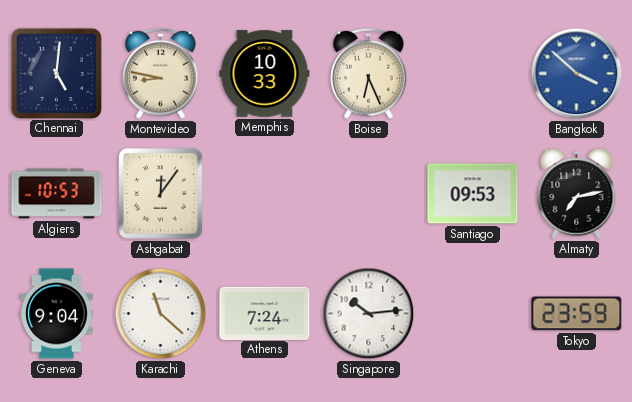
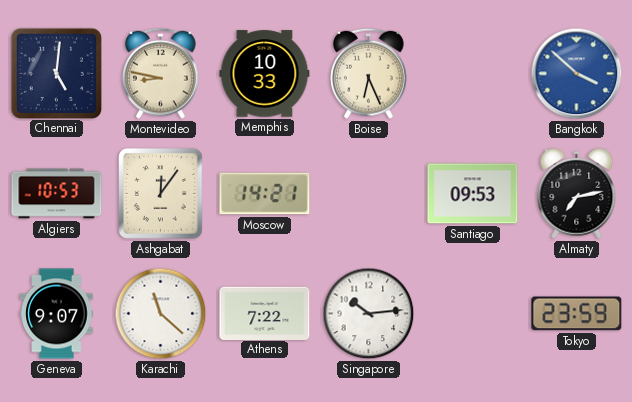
Moscow: none -> 14:21
Geneva: 9:04 -> 9:07
Athens: 7:24 -> 7:22
